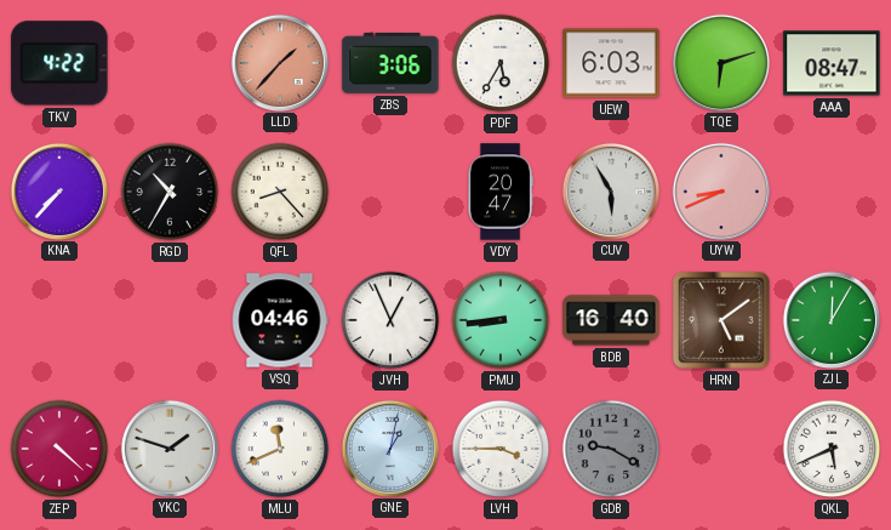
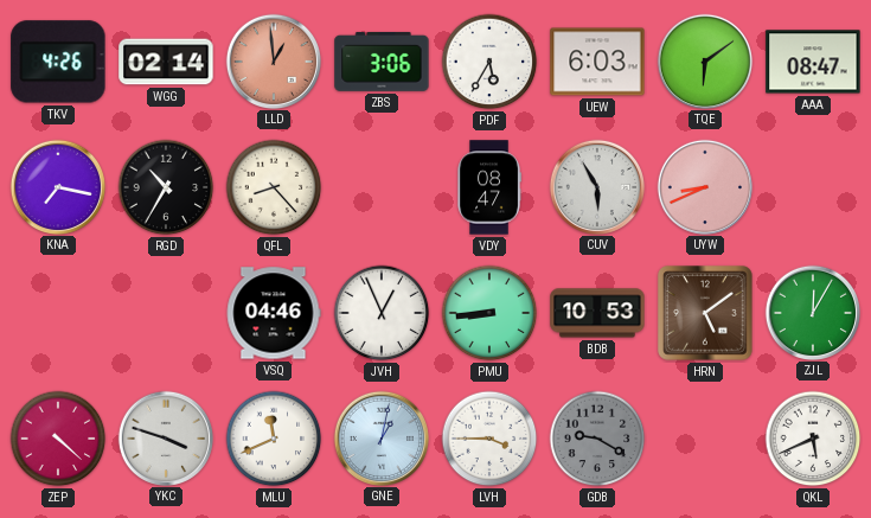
TKV: 4:22 -> 4:26
WGG: none -> 02:14
LLD: 1:37 -> 12:59
TQE: 6:12 -> 6:09
KNA: 7:37 -> 7:17
VDY: 20:47 -> 08:47
BDB: 16:40 -> 10:53
YKC: 1:48 -> 3:48
